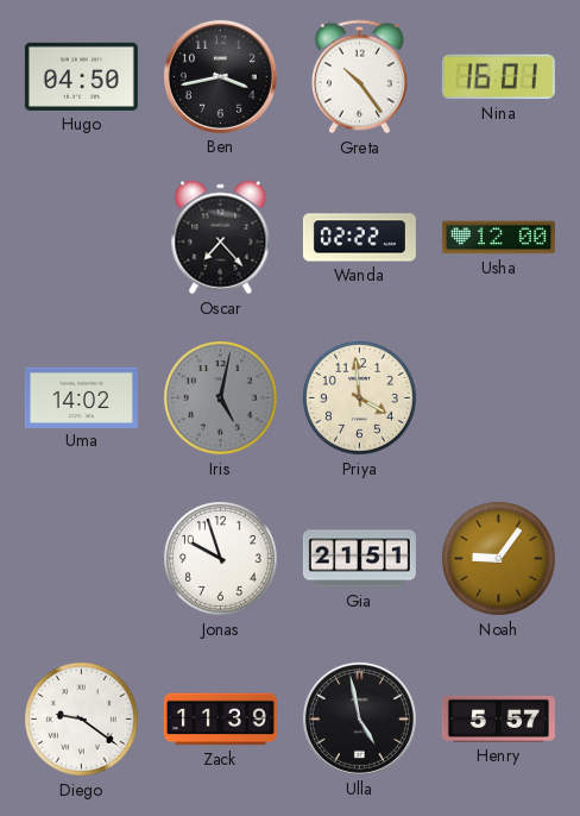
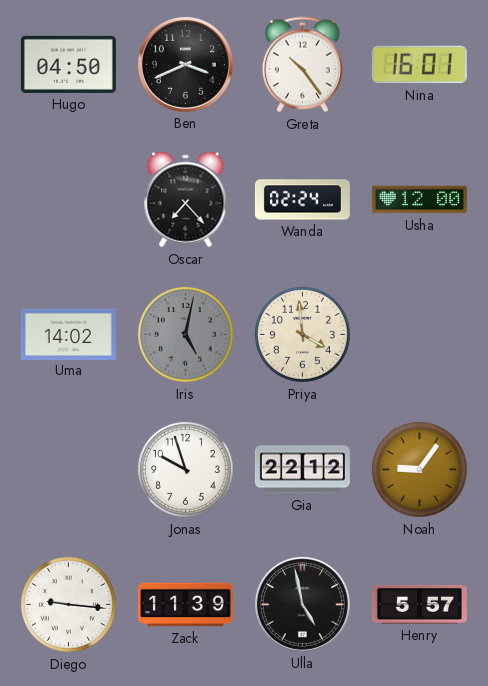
Ben: 3:43 -> 3:41
Wanda: 02:22 -> 02:24
Gia: 21:51 -> 22:12
Diego: 9:21 -> 9:16
